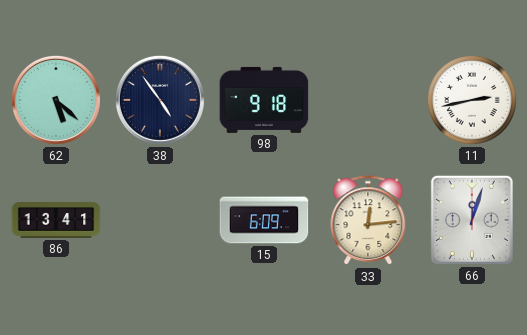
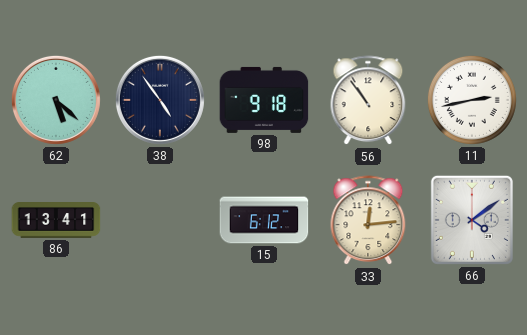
56: none -> 10:54
15: 6:09 -> 6:12
66: 12:03 -> 4:09
